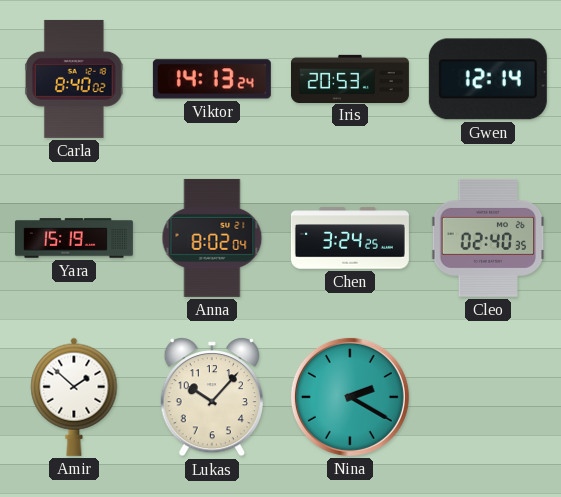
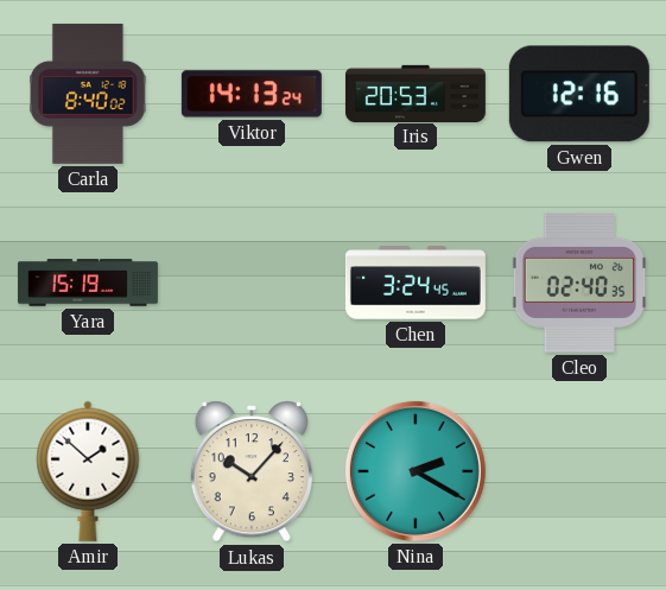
Gwen: 12:14 -> 12:16
Anna: 8:02 -> none
Chen: 3:24:25 -> 3:24:45
